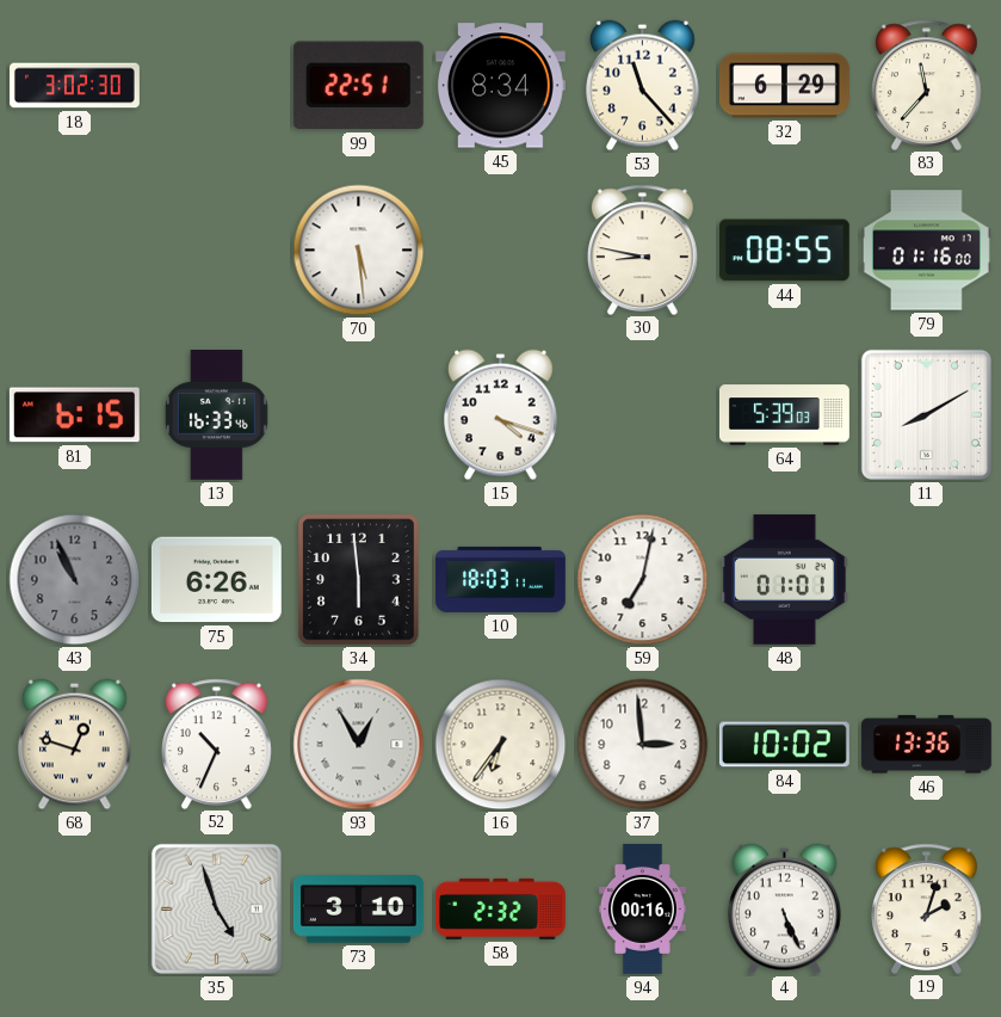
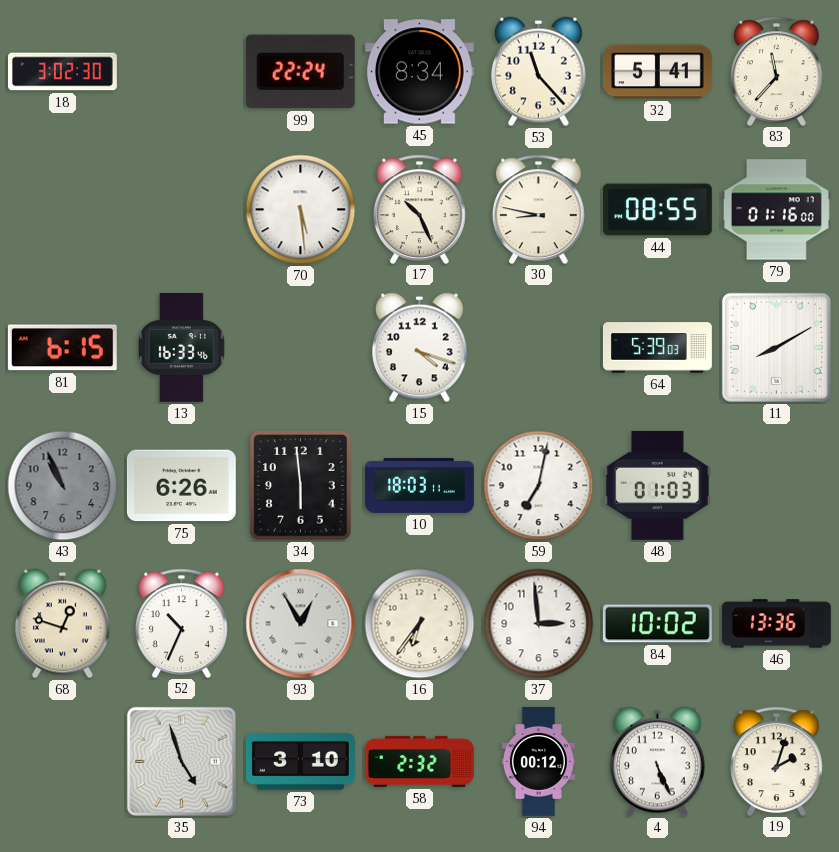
99: 22:51 -> 22:24
32: 6:29 -> 5:41
17: none -> 10:26
48: 01:01 -> 01:03
94: 00:16 -> 00:12
